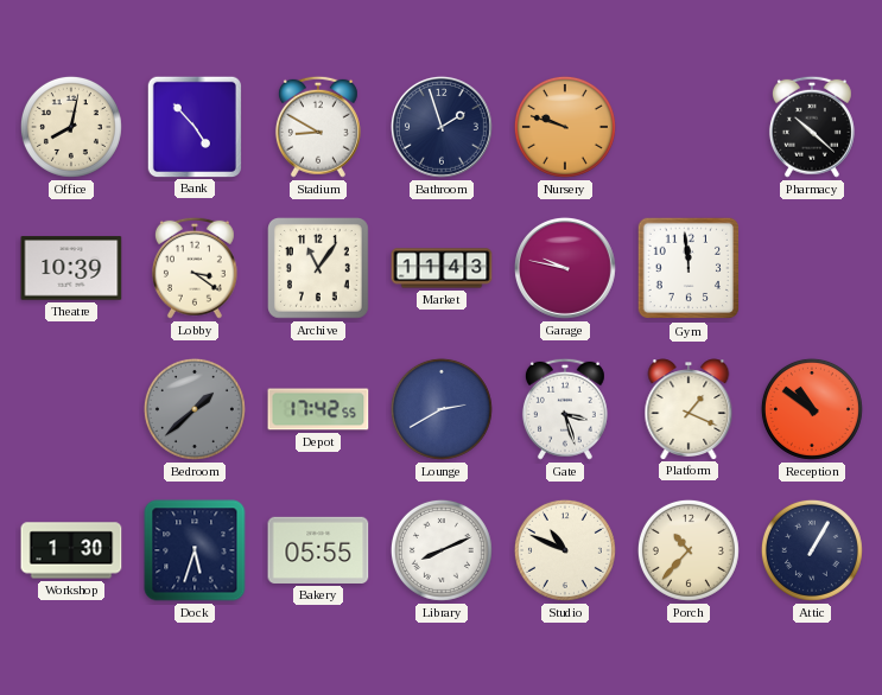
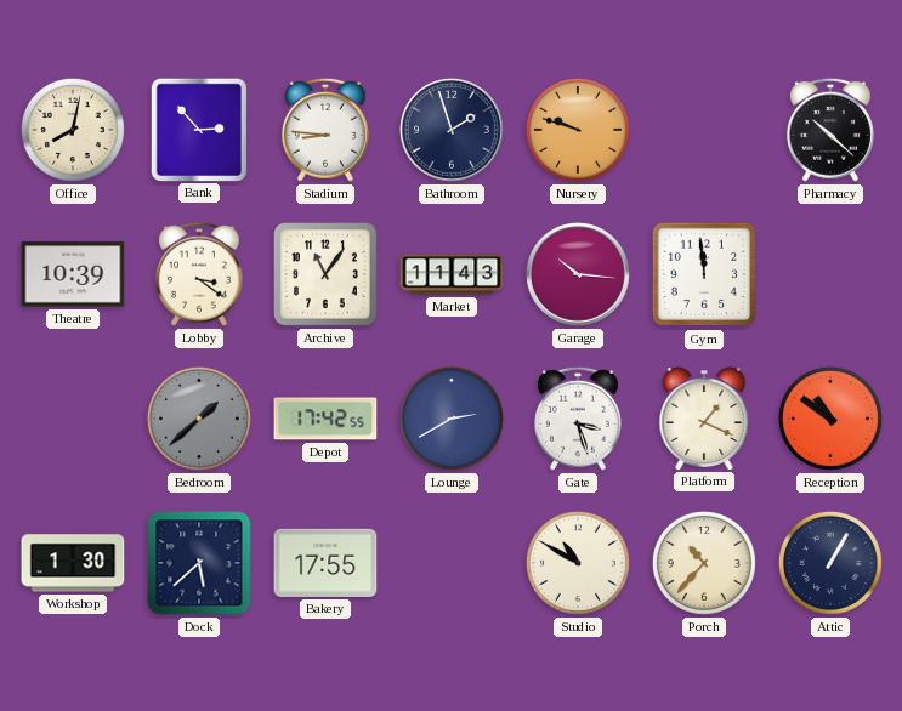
Bank: 4:53 -> 2:53
Stadium: 8:50 -> 8:46
Garage: 9:47 -> 10:16
Dock: 5:33 -> 5:38
Bakery: 05:55 -> 17:55
Library: 8:11 -> none
Studio: 10:49 -> 10:50
